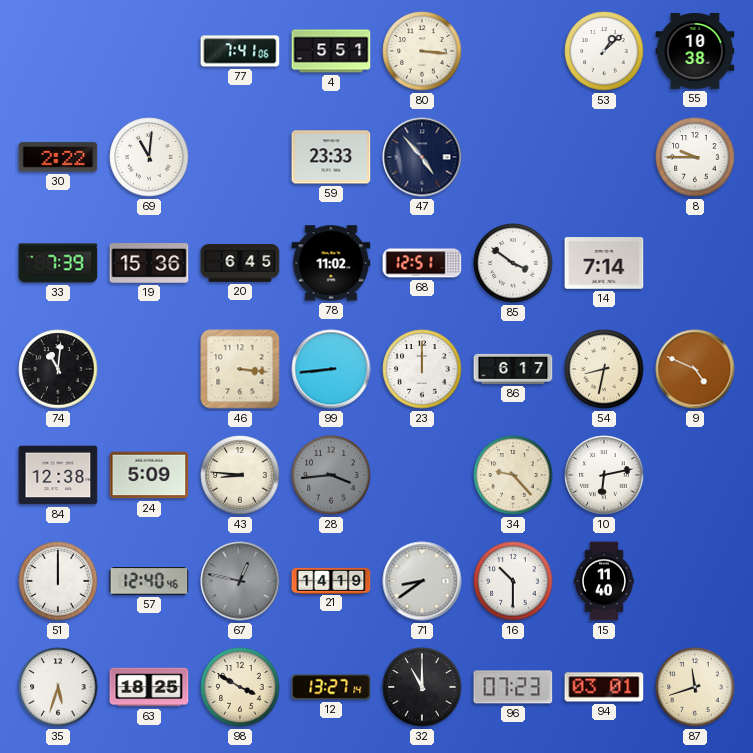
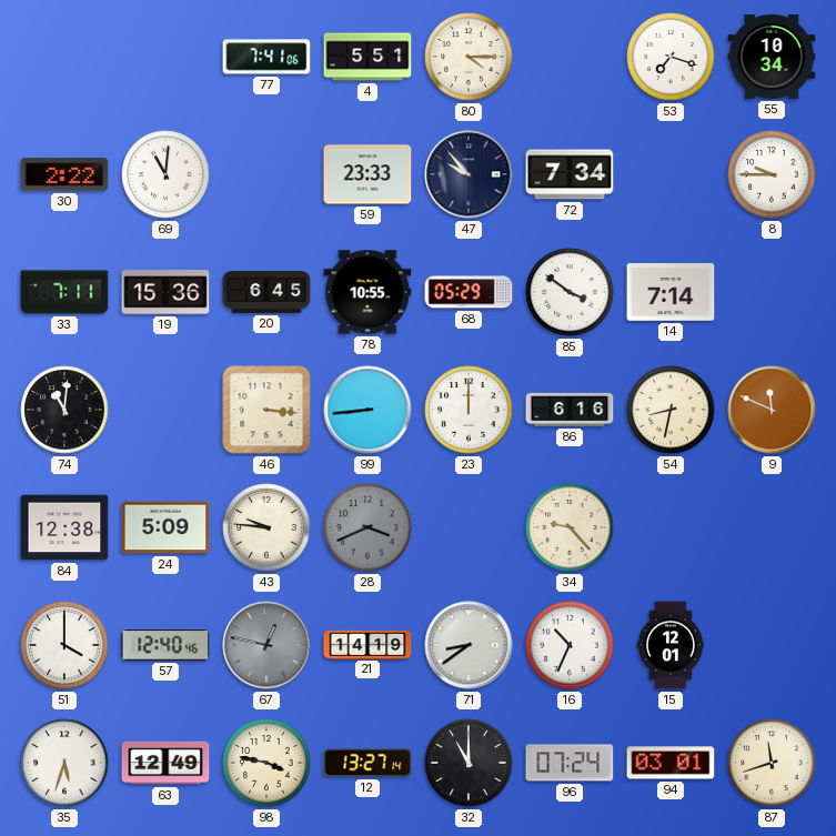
80: 3:16 -> 4:15
53: 1:08 -> 7:18
55: 10:38 -> 10:34
47: 4:53 -> 9:53
72: none -> 7:34
33: 7:39 -> 7:11
78: 11:02 -> 10:55
68: 12:51 -> 05:29
86: 6:17 -> 6:16
9: 4:49 -> 11:49
43: 8:46 -> 9:46
28: 3:44 -> 3:41
10: 6:13 -> none
51: 12:00 -> 4:00
16: 10:30 -> 10:34
15: 11:40 -> 12:01
63: 18:25 -> 12:49
98: 3:50 -> 3:47
96: 07:23 -> 07:24
